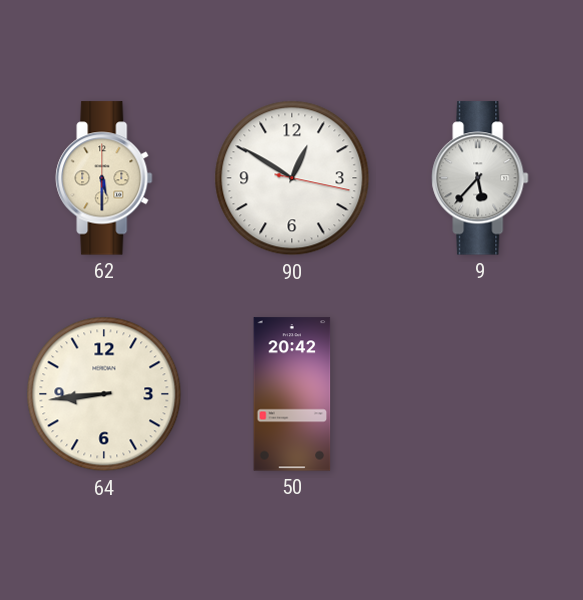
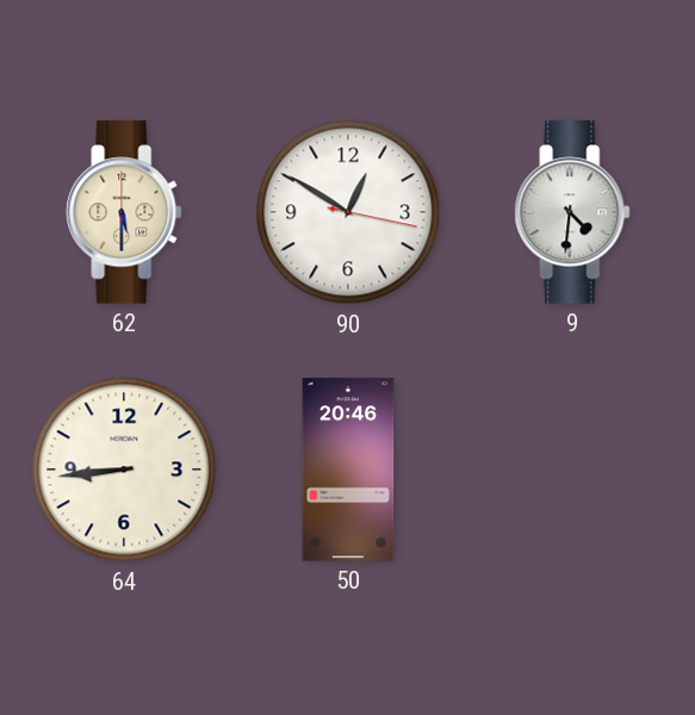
9: 5:37 -> 4:31
50: 20:42 -> 20:46
